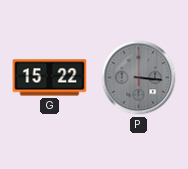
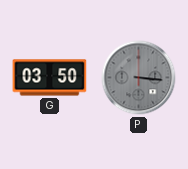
G: 15:22 -> 03:50
